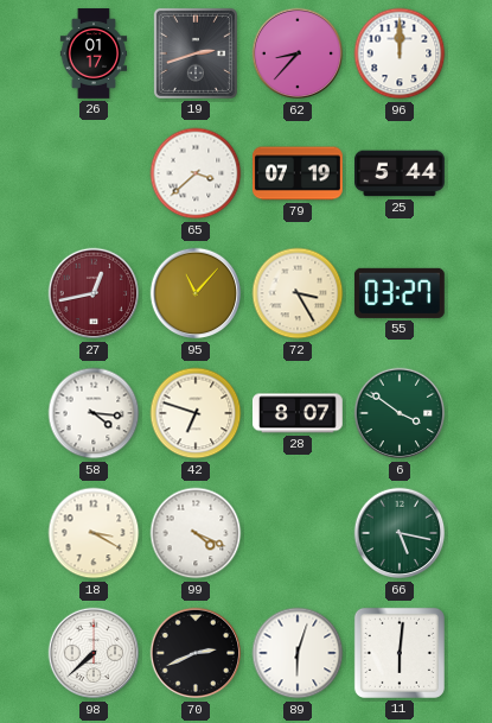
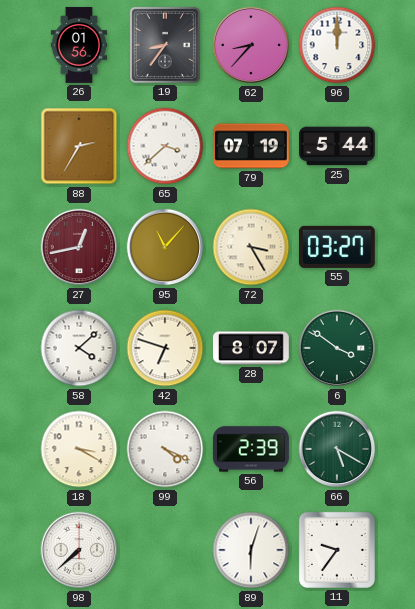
26: 01:17 -> 01:56
19: 2:42 -> 8:36
88: none -> 2:35
58: 4:16 -> 4:08
56: none -> 2:39
66: 5:17 -> 5:20
70: 2:41 -> none
11: 6:01 -> 9:36
